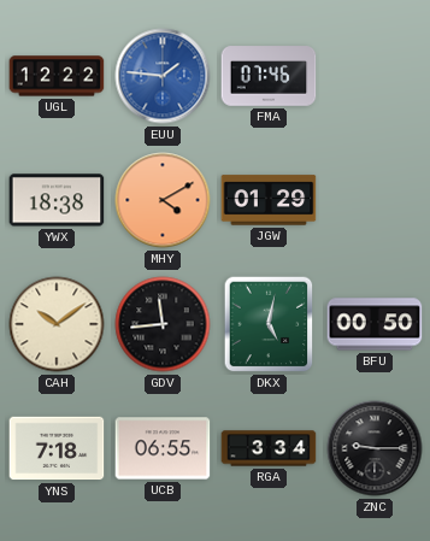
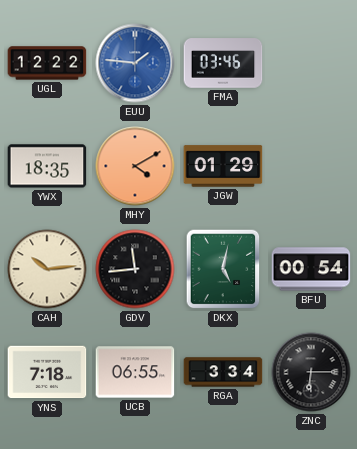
FMA: 07:46 -> 03:46
YWX: 18:38 -> 18:35
CAH: 10:09 -> 10:14
BFU: 00:50 -> 00:54
ZNC: 9:15 -> 6:15
